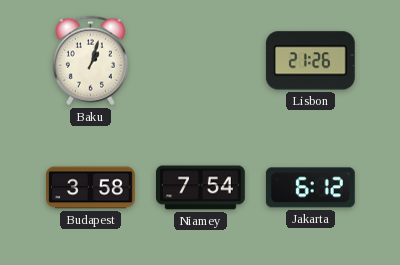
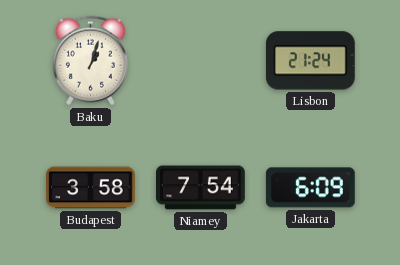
Lisbon: 21:26 -> 21:24
Jakarta: 6:12 -> 6:09
